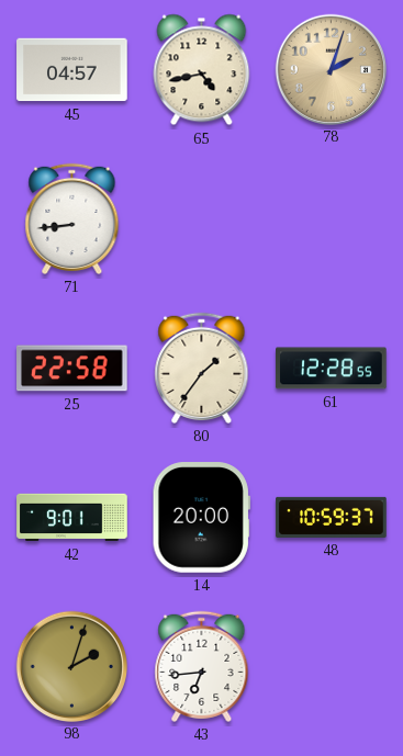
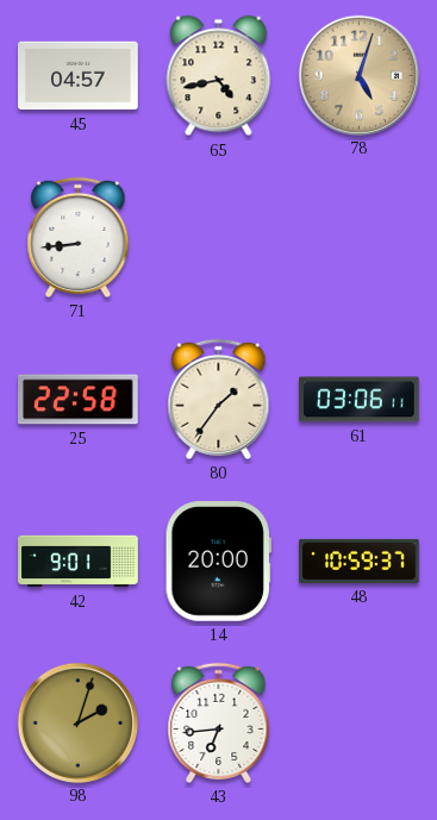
78: 2:03 -> 5:03
61: 12:28 -> 03:06
